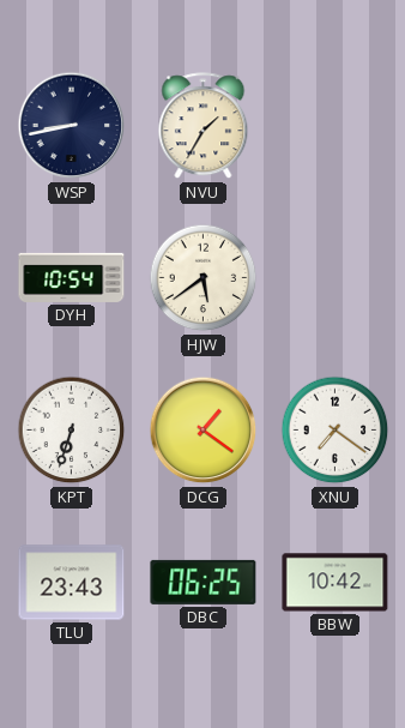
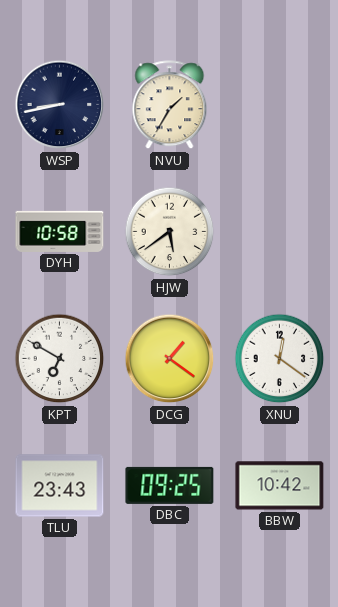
DYH: 10:54 -> 10:58
KPT: 6:33 -> 6:50
XNU: 7:21 -> 12:21
DBC: 06:25 -> 09:25
